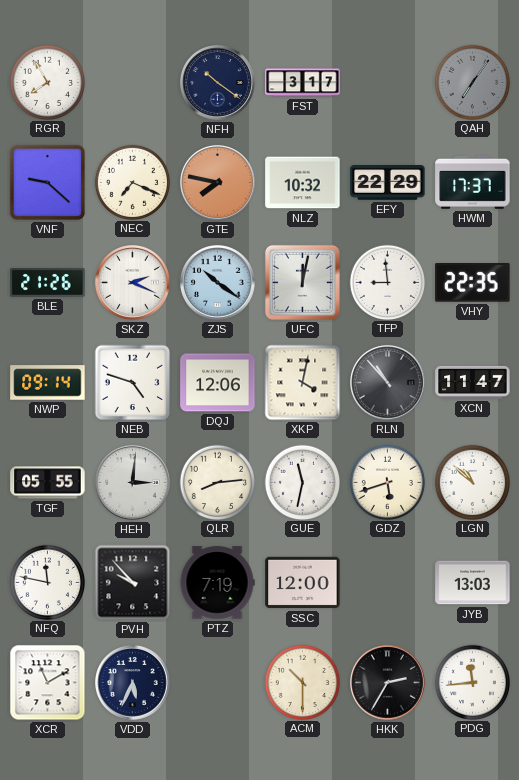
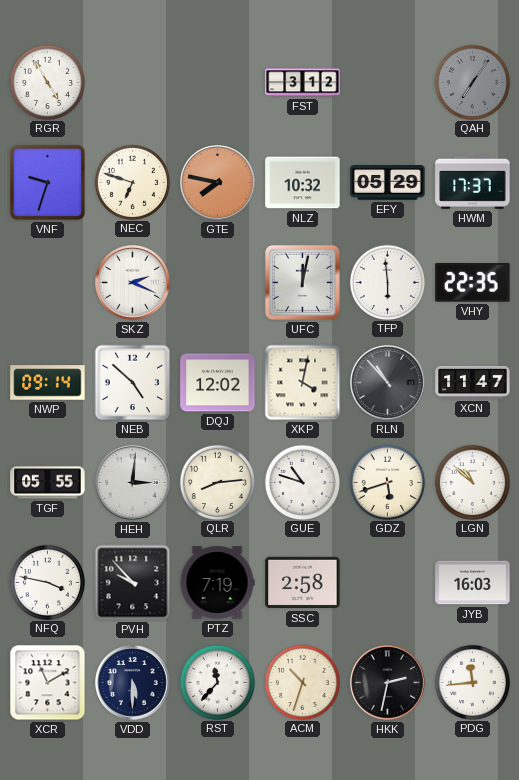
RGR: 7:55 -> 4:55
NFH: 10:21 -> none
FST: 3:17 -> 3:12
VNF: 9:22 -> 9:33
NEC: 7:19 -> 6:48
EFY: 22:29 -> 05:29
BLE: 21:26 -> none
ZJS: 10:21 -> none
TFP: 8:59 -> 5:59
NEB: 4:48 -> 4:52
DQJ: 12:06 -> 12:02
GUE: 11:32 -> 10:48
NFQ: 11:47 -> 3:47
SSC: 12:00 -> 2:58
JYB: 13:03 -> 16:03
VDD: 5:34 -> 5:30
RST: none -> 11:37
ACM: 10:30 -> 10:33
HKK: 2:35 -> 2:32
